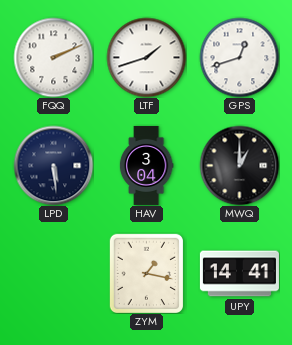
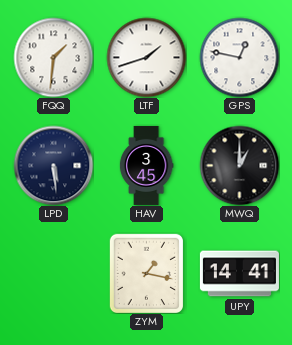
FQQ: 2:11 -> 1:31
GPS: 12:42 -> 12:47
HAV: 3:04 -> 3:45
